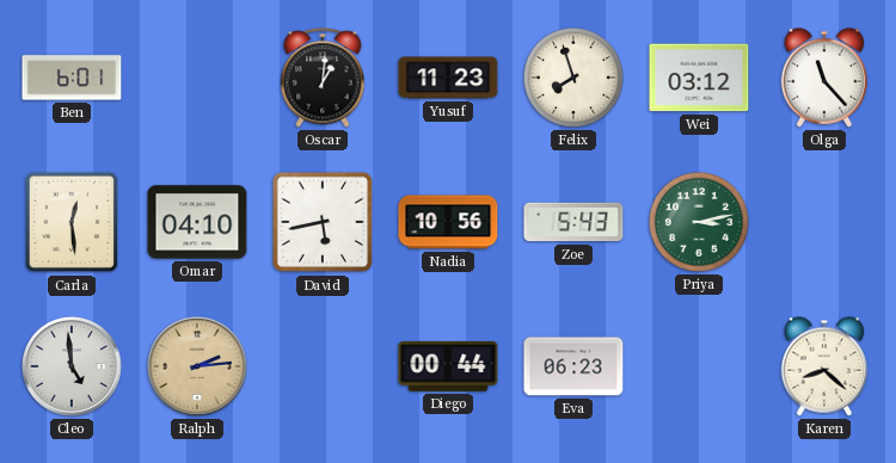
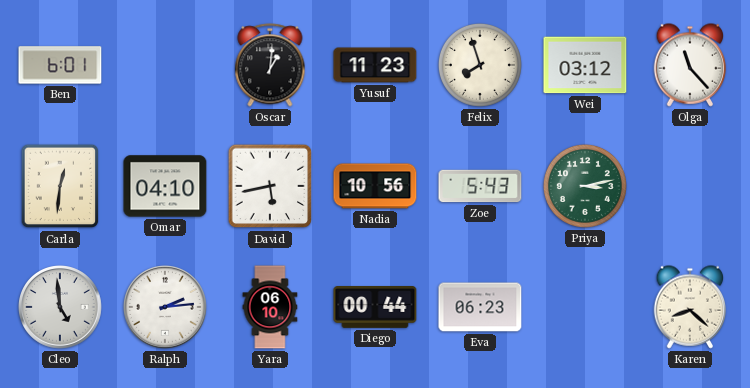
Carla: 12:29 -> 12:31
Ralph dial: champagne -> white
Yara: none -> 06:10
